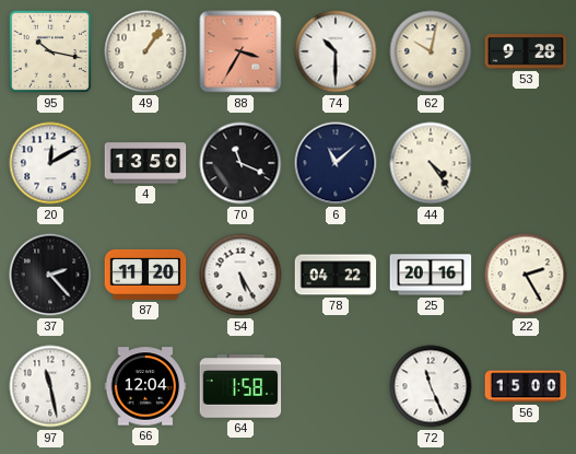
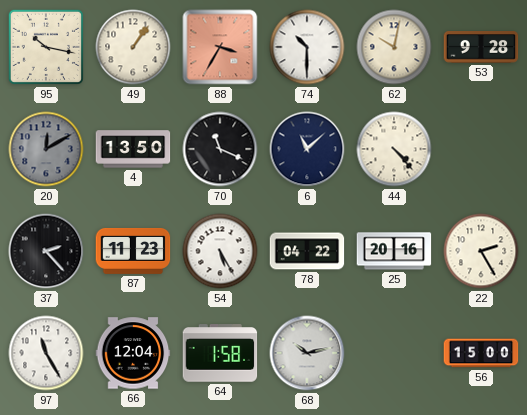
20 dial: white -> grey
44: 4:24 -> 4:23
87: 11:20 -> 11:23
97: 11:28 -> 11:25
68: none -> 10:13
72: 11:26 -> none
